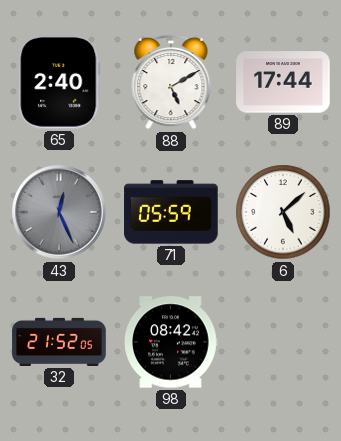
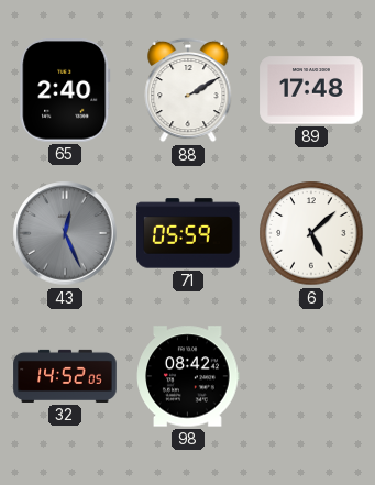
88: 5:10 -> 2:10
89: 17:44 -> 17:48
32: 21:52 -> 14:52
